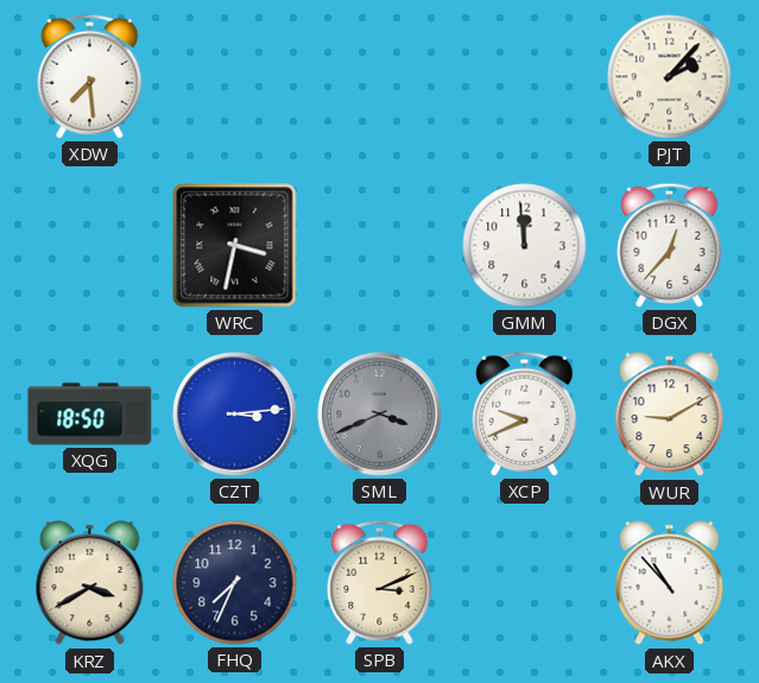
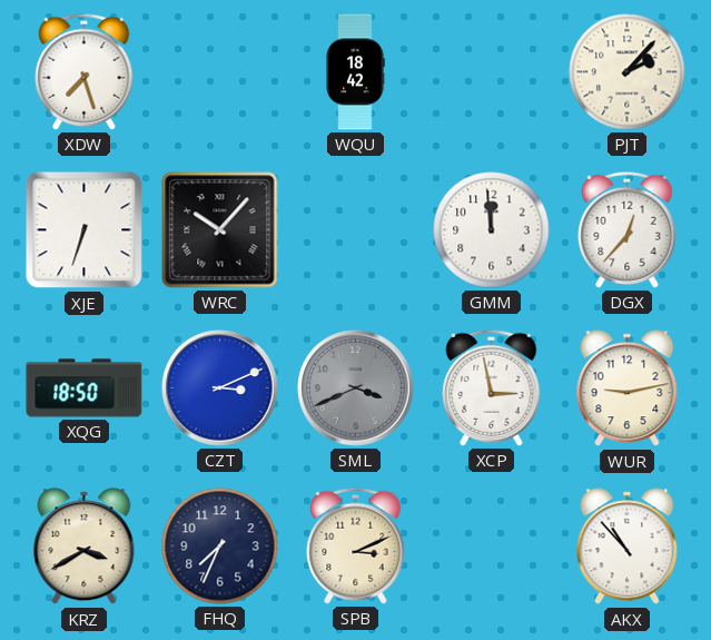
XDW: 7:29 -> 7:27
WQU: none -> 18:42
XJE: none -> 6:33
WRC: 3:32 -> 10:07
CZT: 3:14 -> 3:11
XCP: 9:41 -> 2:58
WUR: 9:10 -> 9:13
